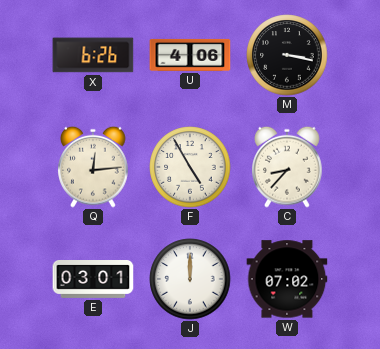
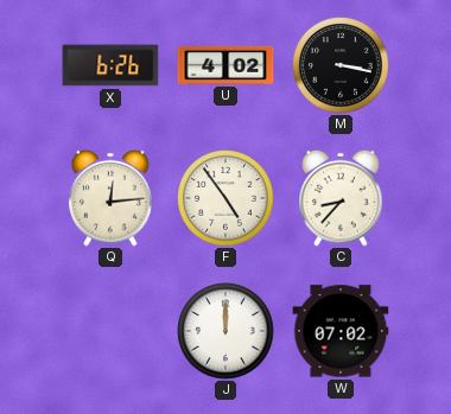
U: 4:06 -> 4:02
F: 4:55 -> 4:54
E: 03:01 -> none
